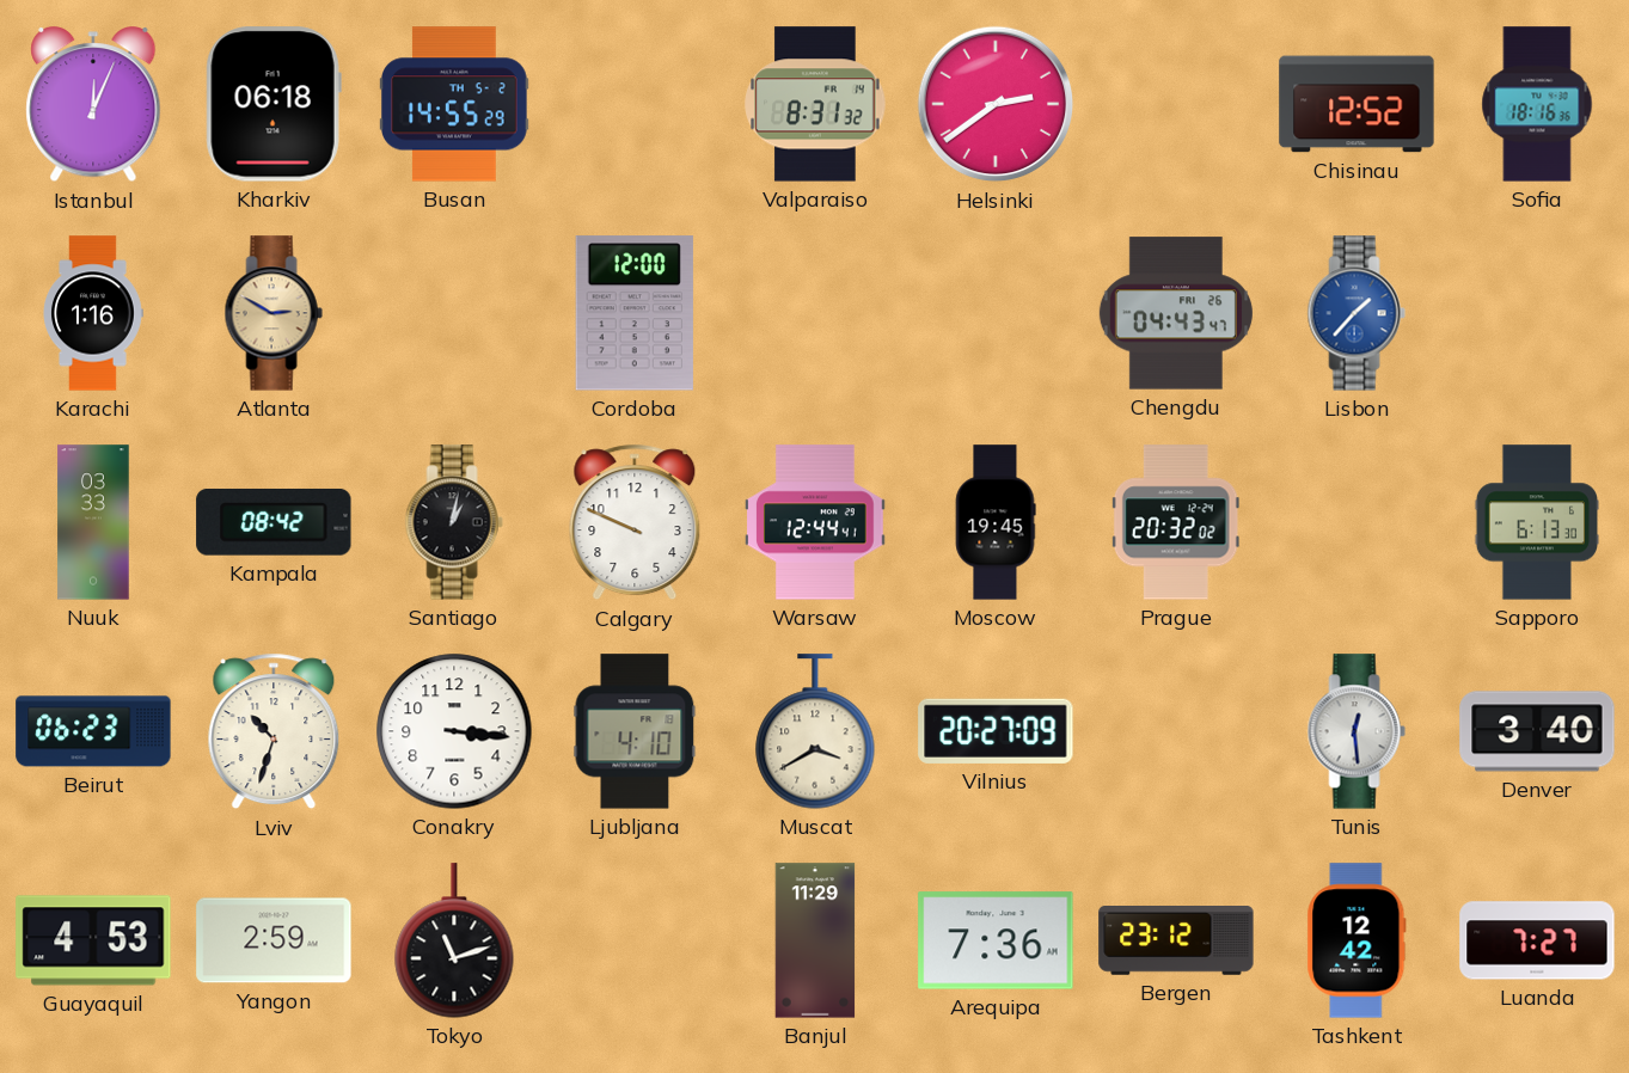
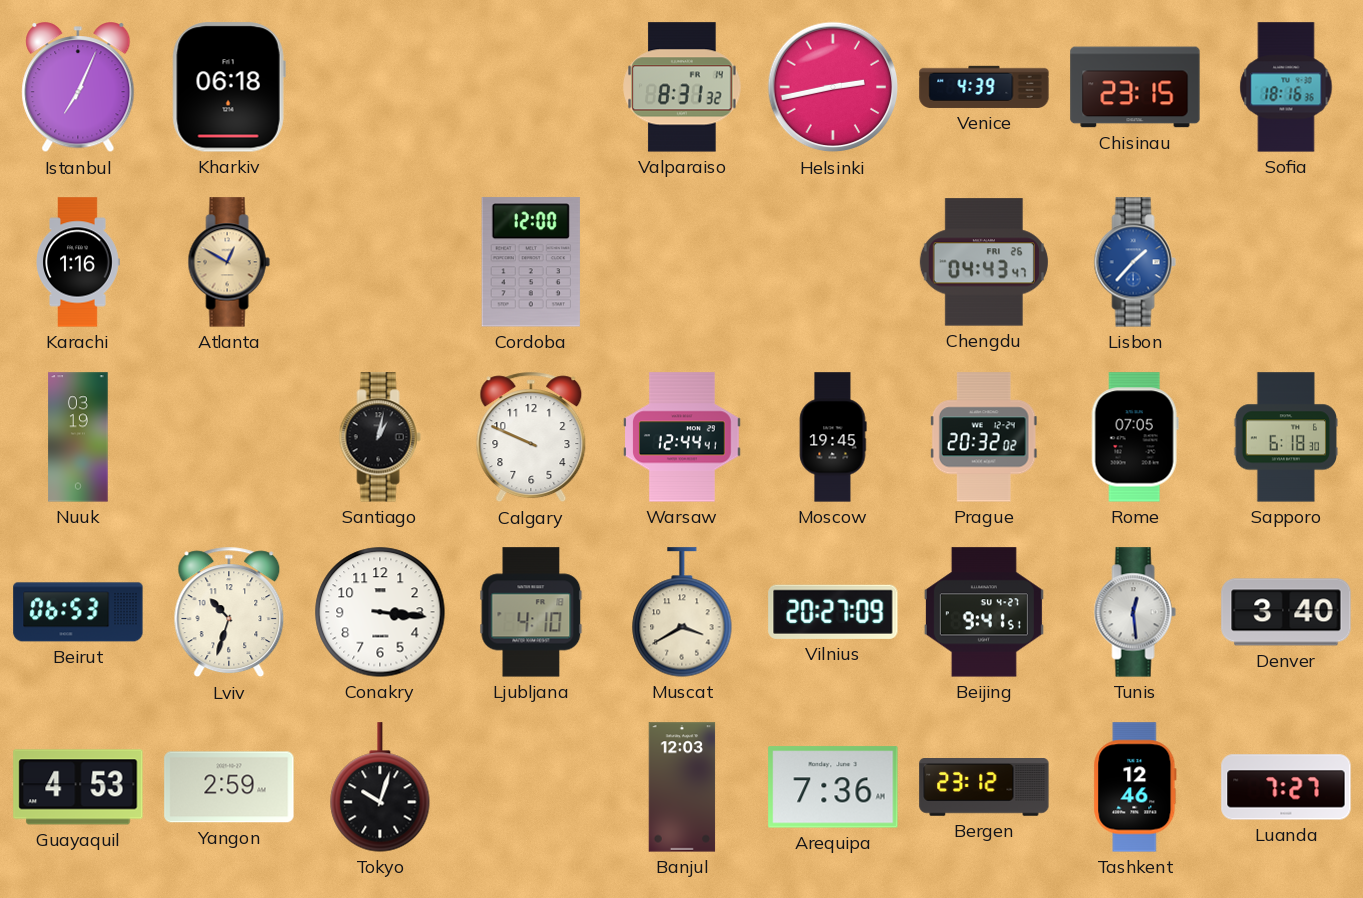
Istanbul: 12:04 -> 7:04
Busan: 14:55 -> none
Helsinki: 2:39 -> 2:43
Venice: none -> 4:39
Chisinau: 12:52 -> 23:15
Atlanta: 2:50 -> 12:50
Nuuk: 03:33 -> 03:19
Kampala: 08:42 -> none
Rome: none -> 07:05
Sapporo: 6:13 -> 6:18
Beirut: 06:23 -> 06:53
Beijing: none -> 9:41
Tokyo: 11:12 -> 10:03
Banjul: 11:29 -> 12:03
Tashkent: 12:42 -> 12:46
